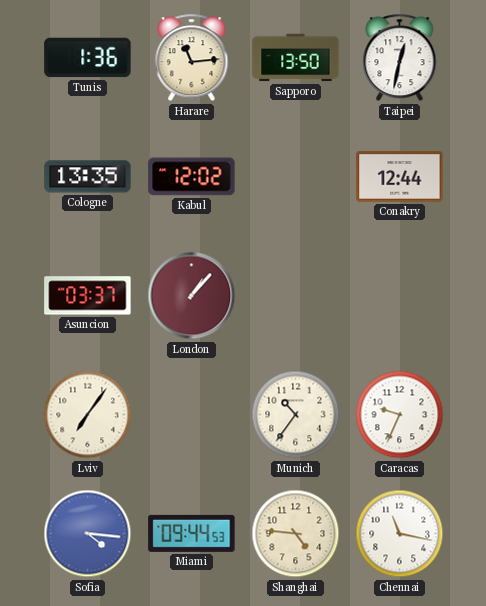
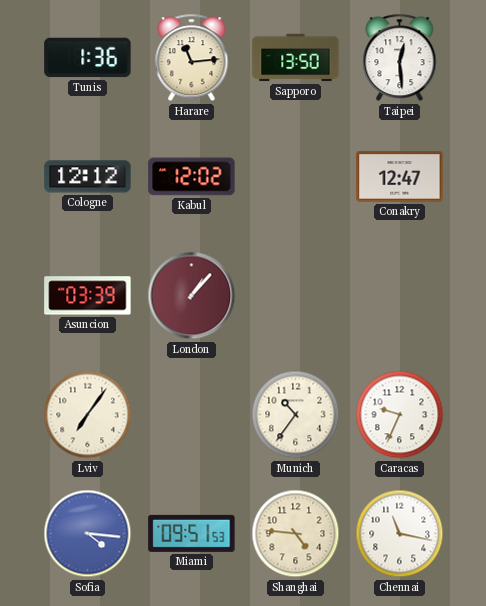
Taipei: 12:32 -> 12:29
Cologne: 13:35 -> 12:12
Conakry: 12:44 -> 12:47
Asuncion: 03:37 -> 03:39
Miami: 09:44 -> 09:51
